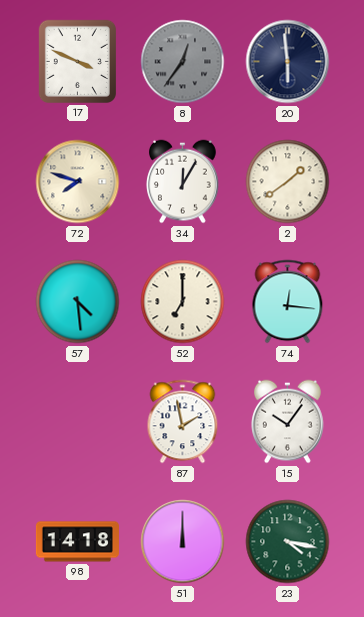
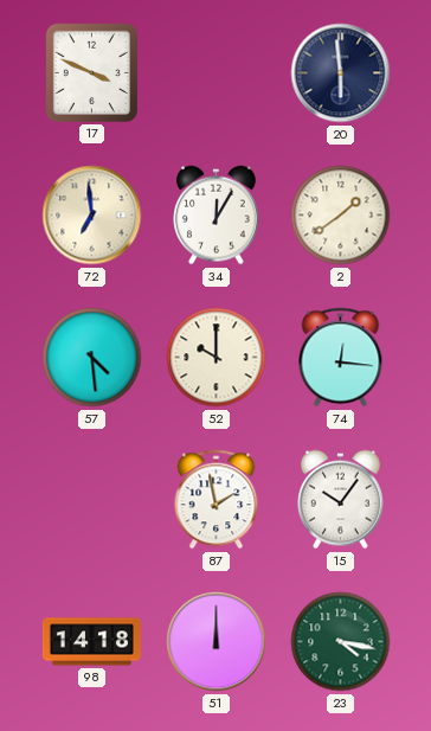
8: 12:36 -> none
72: 7:48 -> 6:59
52: 7:00 -> 10:00
